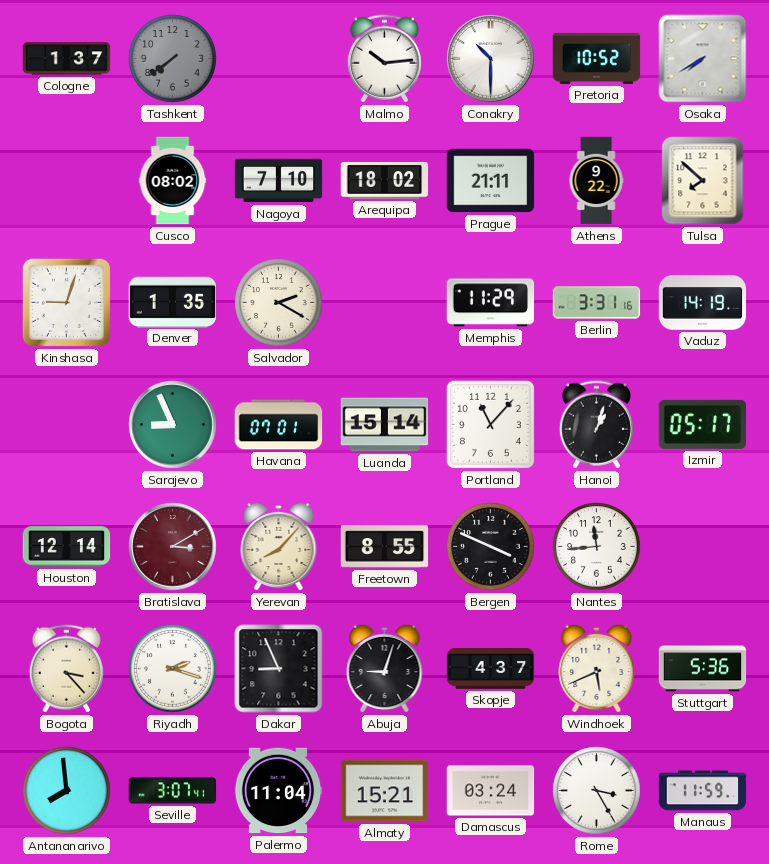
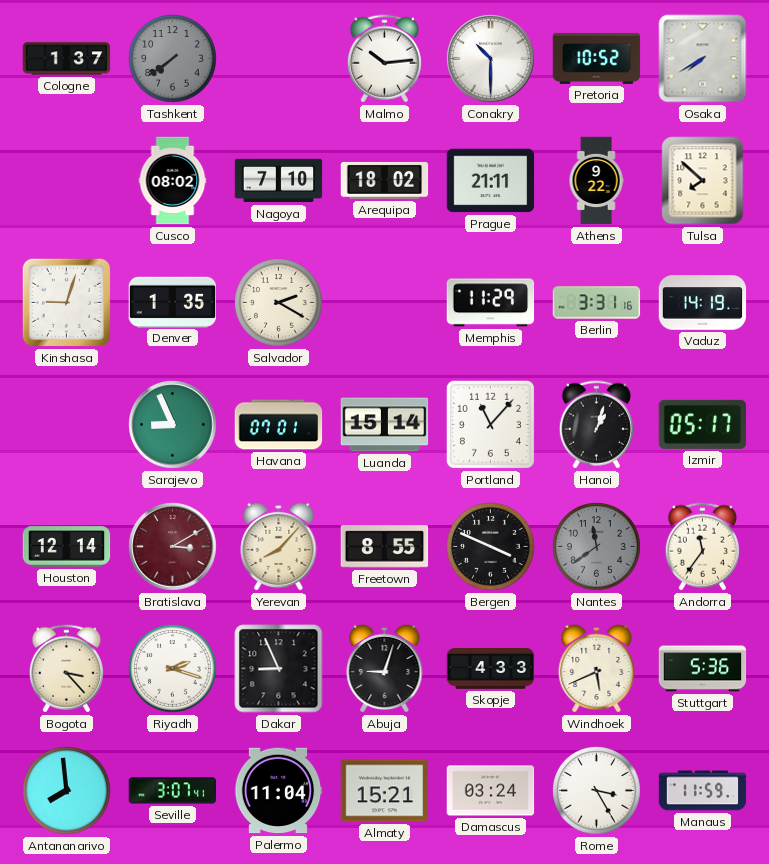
Nantes: 11:44 -> 11:39
Nantes dial: white -> grey
Andorra: none -> 11:36
Skopje: 4:37 -> 4:33
